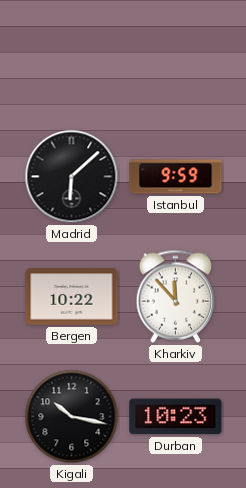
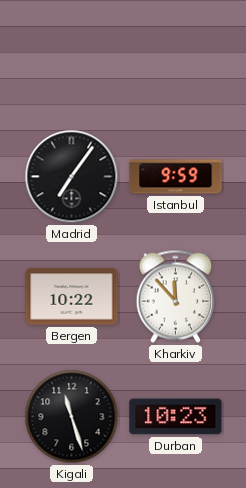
Madrid: 6:08 -> 7:06
Kigali: 10:17 -> 11:27
